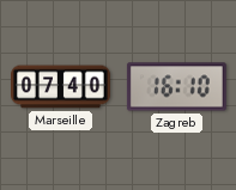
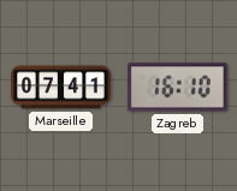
Marseille: 07:40 -> 07:41
